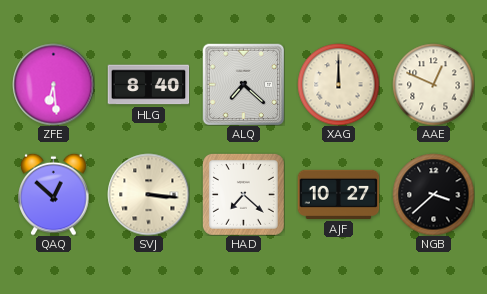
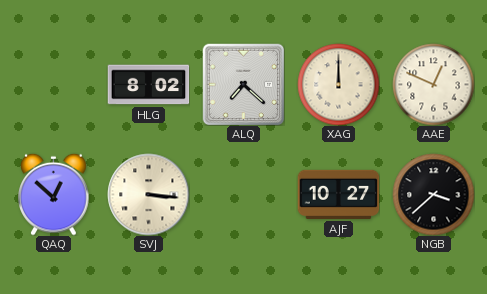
ZFE: 6:29 -> none
HLG: 8:40 -> 8:02
HAD: 7:22 -> none
